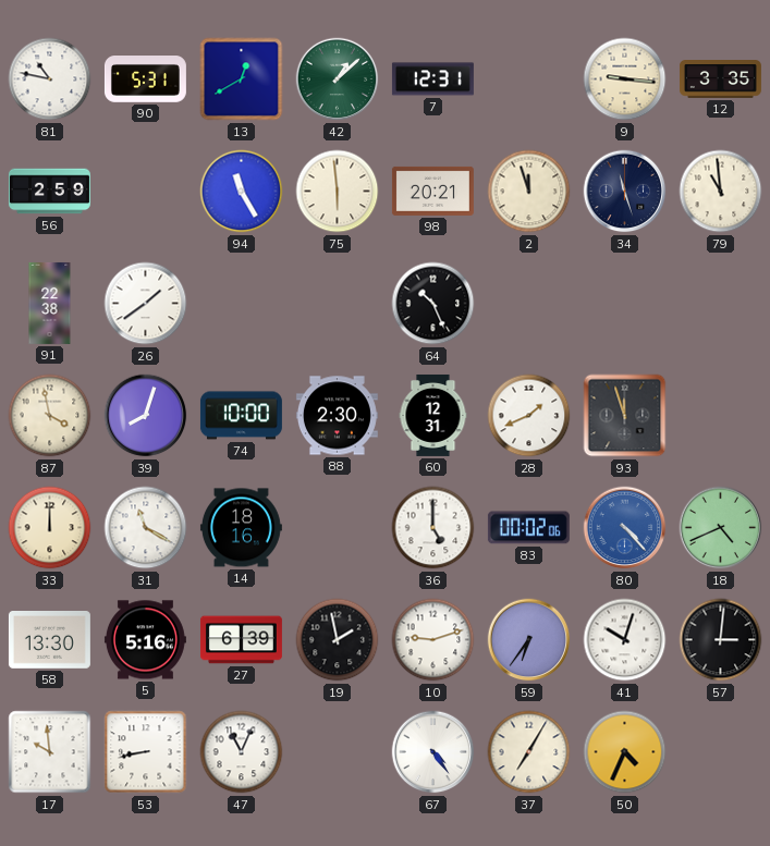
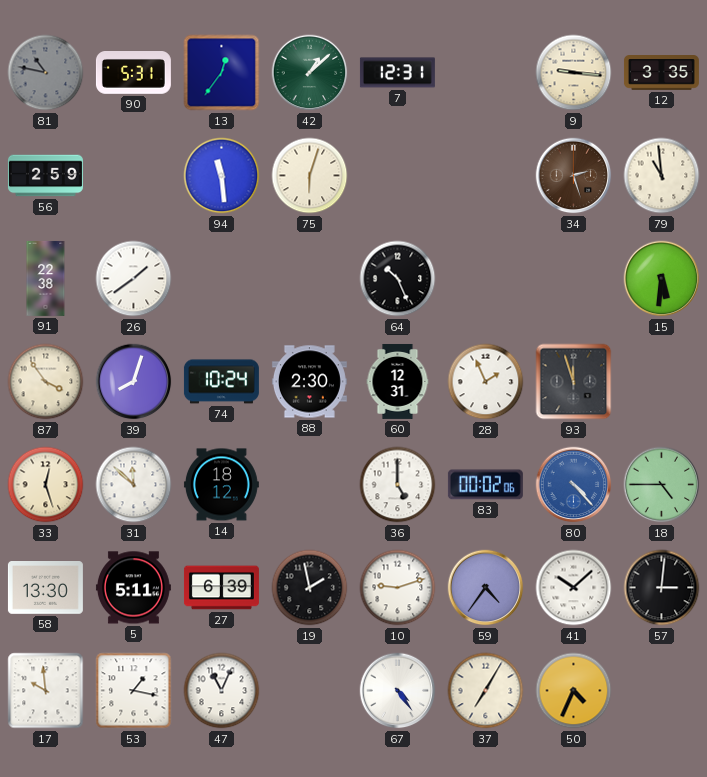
81 dial: white -> grey
13: 12:40 -> 12:36
94: 11:25 -> 11:29
75: 5:59 -> 6:03
98: 20:21 -> none
2: 11:57 -> none
34: 11:27 -> 2:27
34 dial: navy -> brown
15: none -> 5:31
87: 3:58 -> 3:54
74: 10:00 -> 10:24
28: 1:41 -> 1:56
33: 12:00 -> 12:27
31: 11:20 -> 11:52
14: 18:16 -> 18:12
18: 4:41 -> 4:45
5: 5:16 -> 5:11
59: 6:36 -> 4:36
41: 10:03 -> 10:08
53: 8:43 -> 1:17
